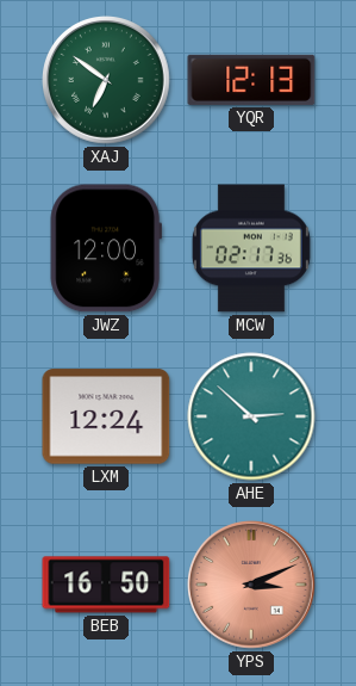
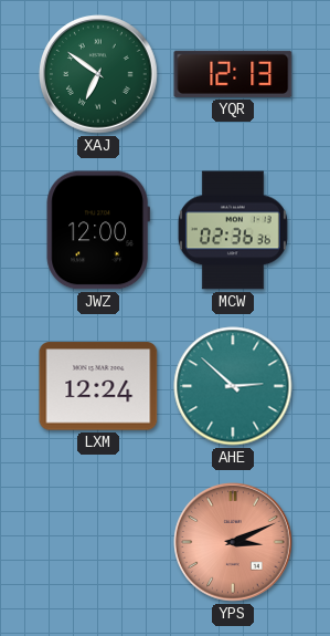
MCW: 02:17 -> 02:36
BEB: 16:50 -> none
